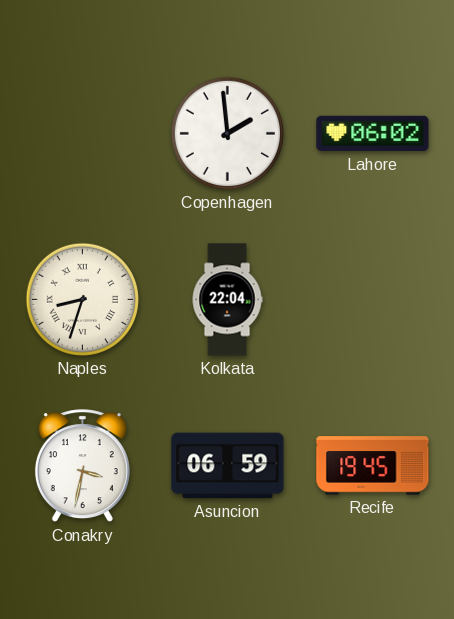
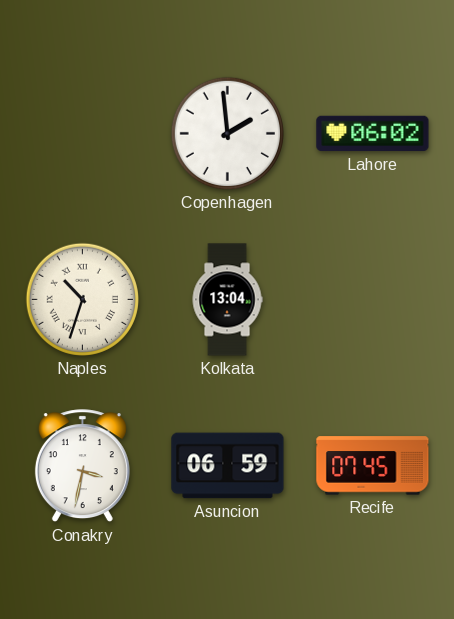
Naples: 8:33 -> 10:33
Kolkata: 22:04 -> 13:04
Recife: 19:45 -> 07:45
